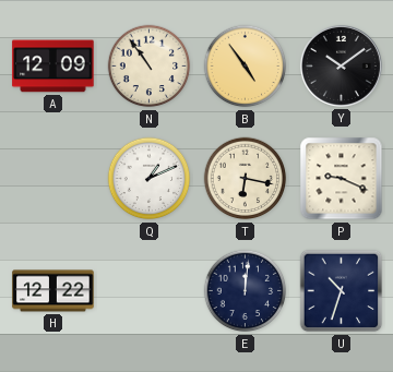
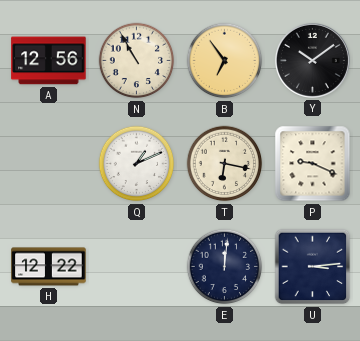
A: 12:09 -> 12:56
N: 10:54 -> 10:55
B: 4:54 -> 6:54
U: 10:33 -> 3:14
